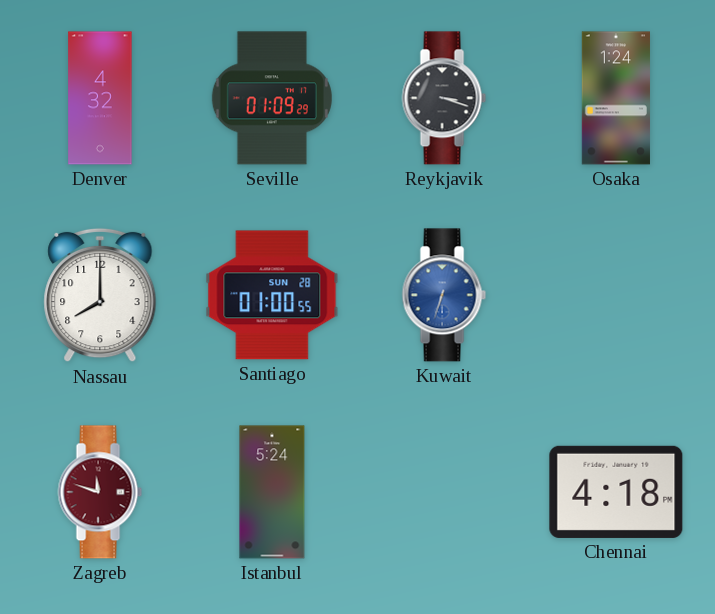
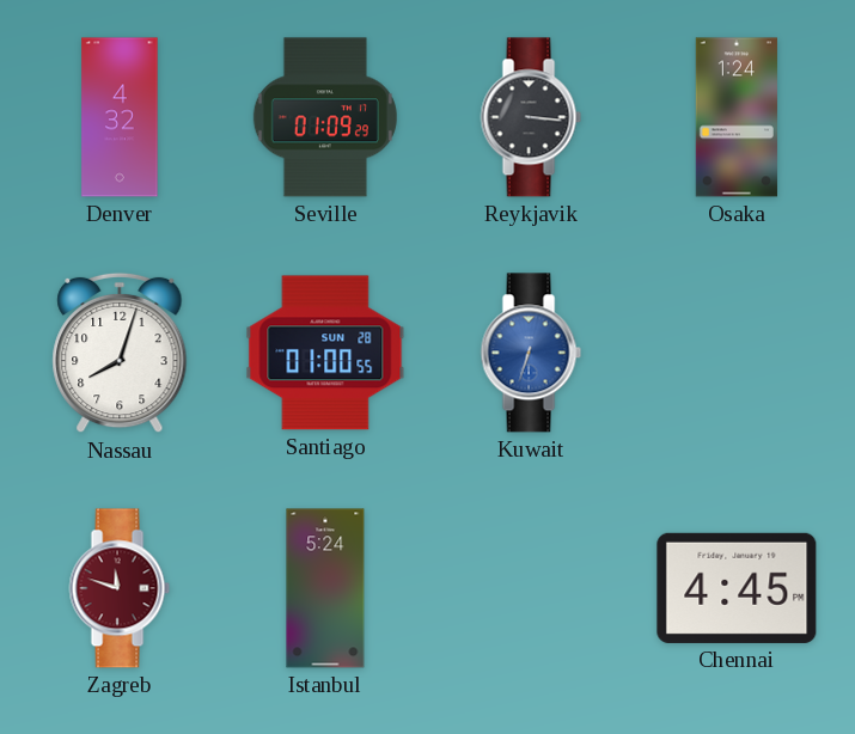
Reykjavik: 3:18 -> 3:16
Nassau: 8:00 -> 8:03
Chennai: 4:18 -> 4:45
